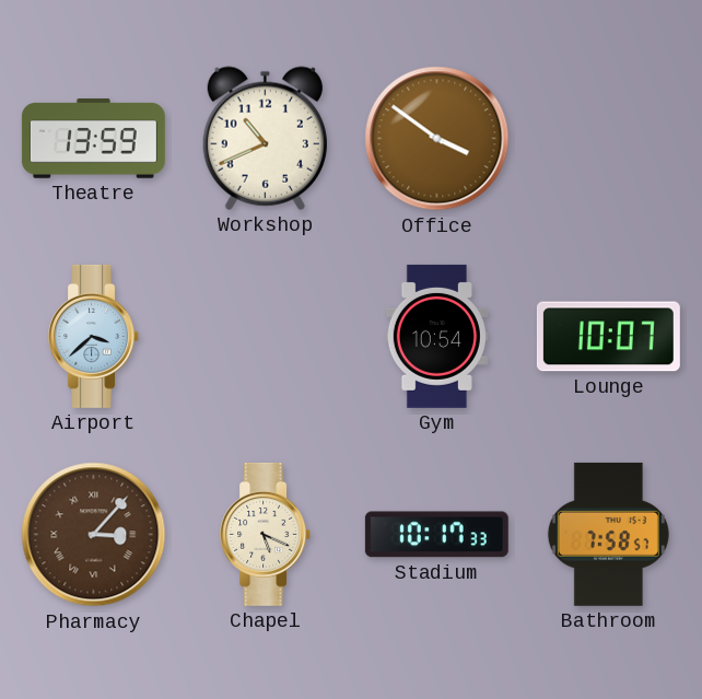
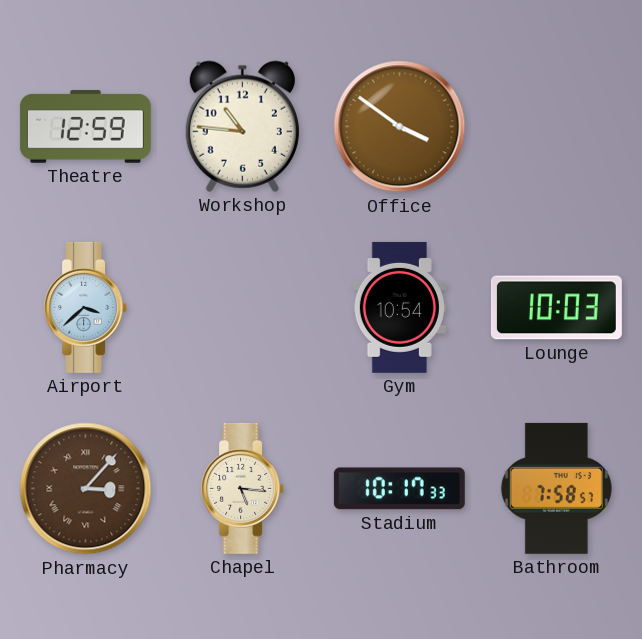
Theatre: 13:59 -> 12:59
Workshop: 10:41 -> 10:46
Lounge: 10:07 -> 10:03
Chapel: 5:19 -> 5:16
